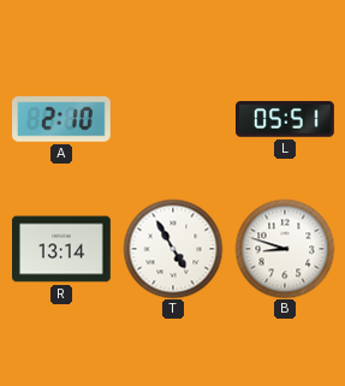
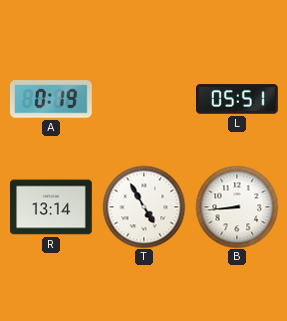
A: 2:10 -> 0:19
B: 8:48 -> 8:44
